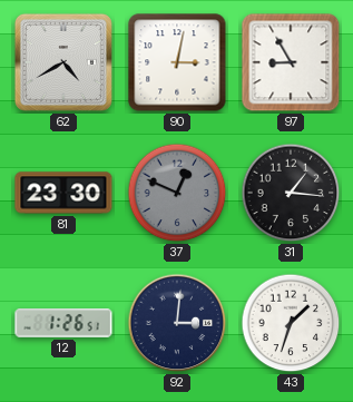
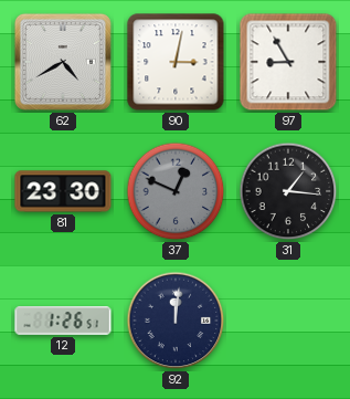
92: 3:01 -> 12:01
43: 1:33 -> none
